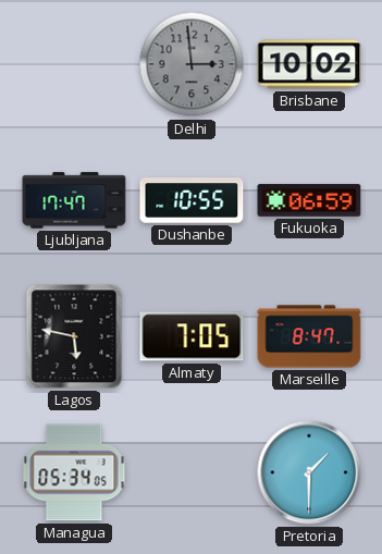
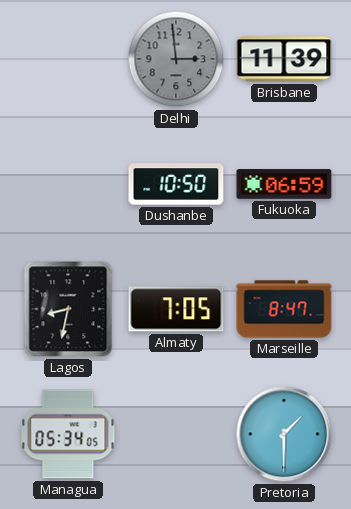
Brisbane: 10:02 -> 11:39
Ljubljana: 17:47 -> none
Dushanbe: 10:55 -> 10:50
Lagos: 5:47 -> 8:32
